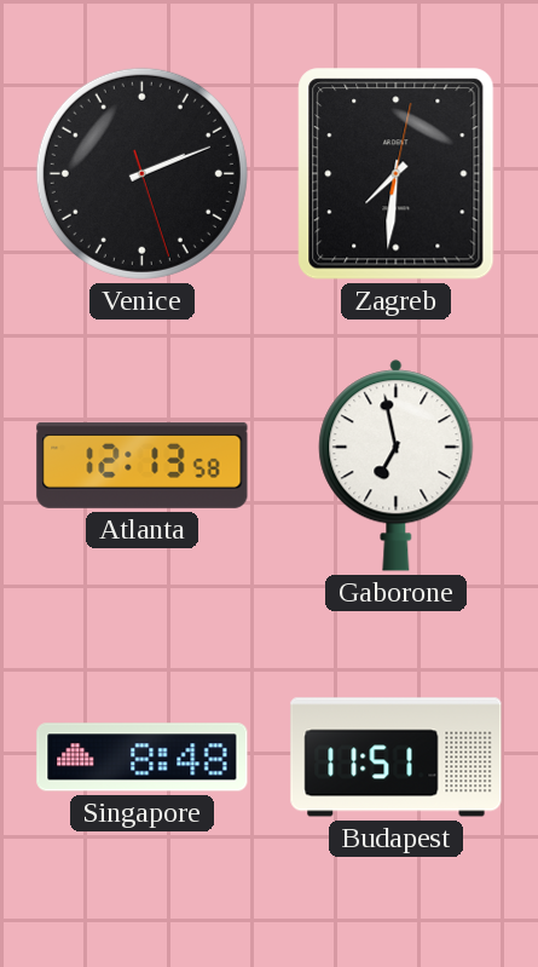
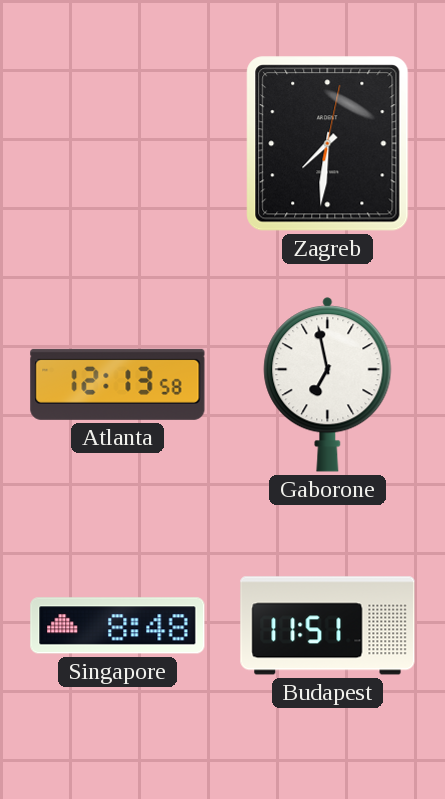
Venice: 2:11 -> none
